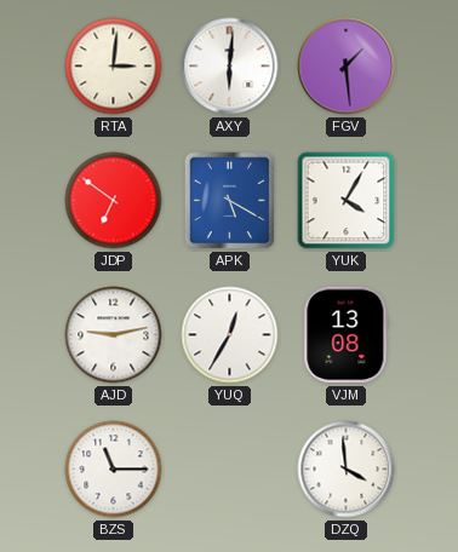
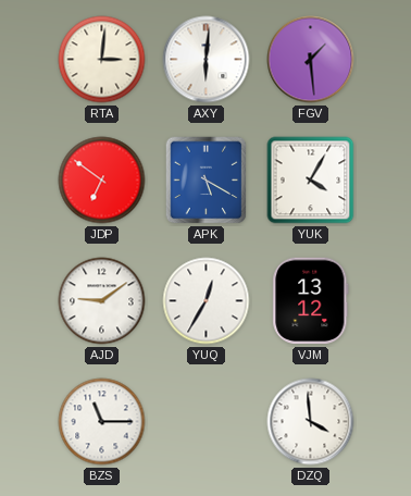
AJD: 9:13 -> 9:09
VJM: 13:08 -> 13:12
